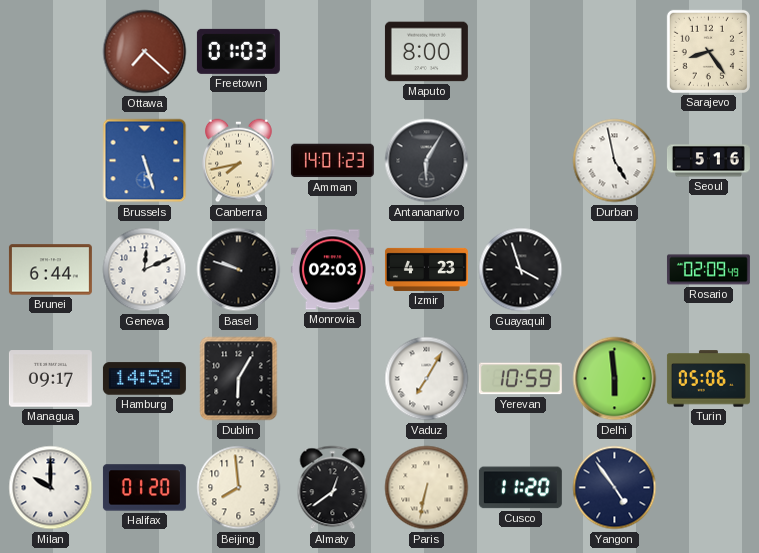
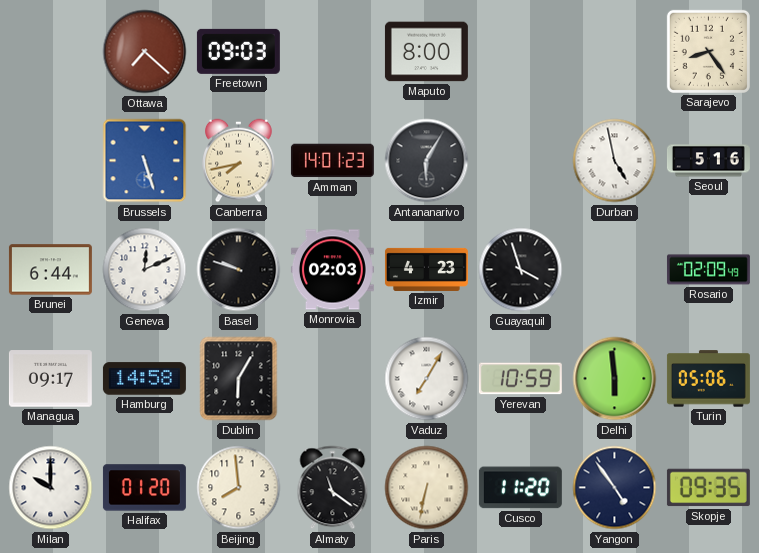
Freetown: 01:03 -> 09:03
Almaty: 12:39 -> 11:21
Skopje: none -> 09:35
